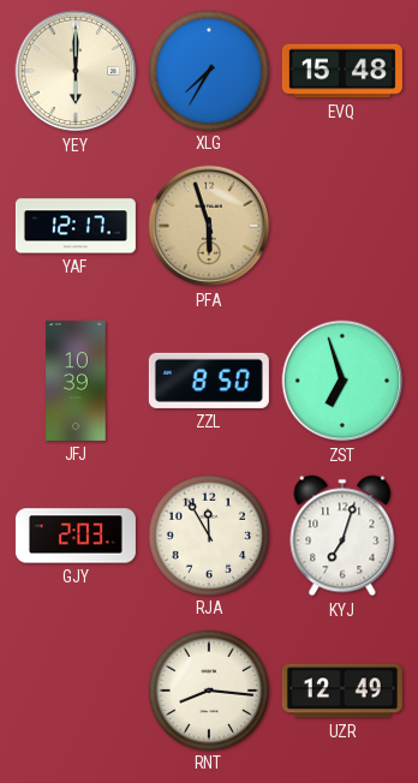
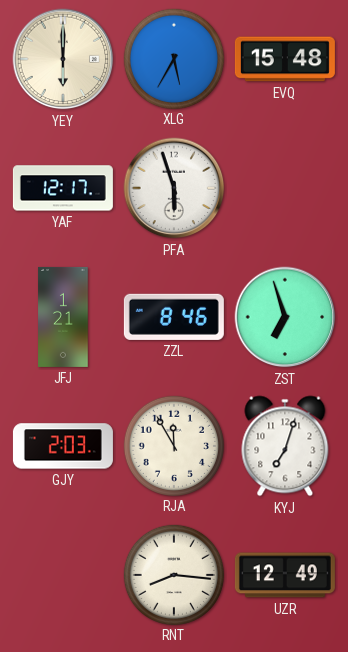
XLG: 7:35 -> 5:35
PFA dial: champagne -> white
JFJ: 10:39 -> 1:21
ZZL: 8:50 -> 8:46
